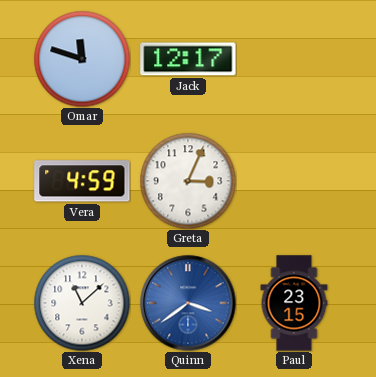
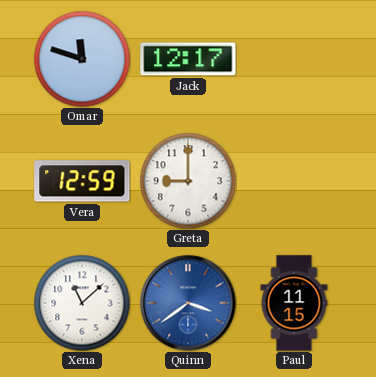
Vera: 4:59 -> 12:59
Greta: 3:04 -> 9:00
Paul: 23:15 -> 11:15
